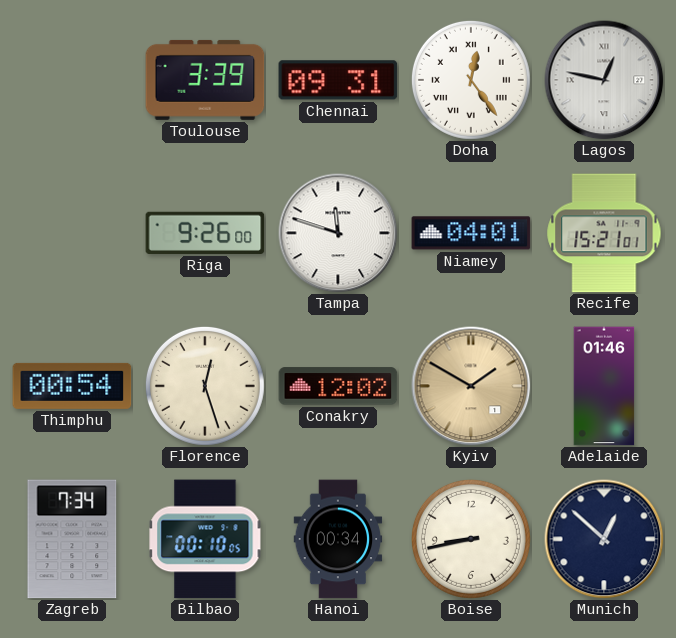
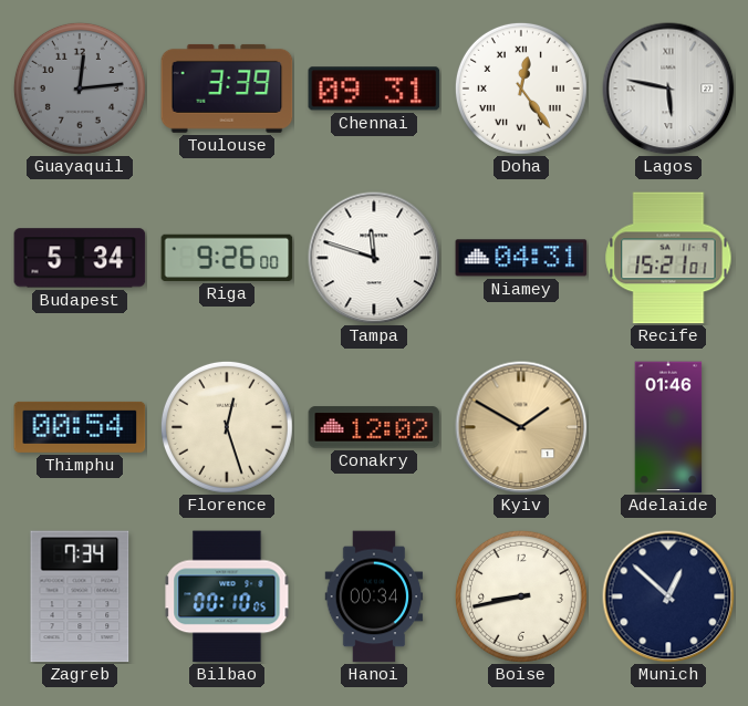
Guayaquil: none -> 12:14
Lagos: 12:47 -> 5:47
Budapest: none -> 5:34
Niamey: 04:01 -> 04:31
